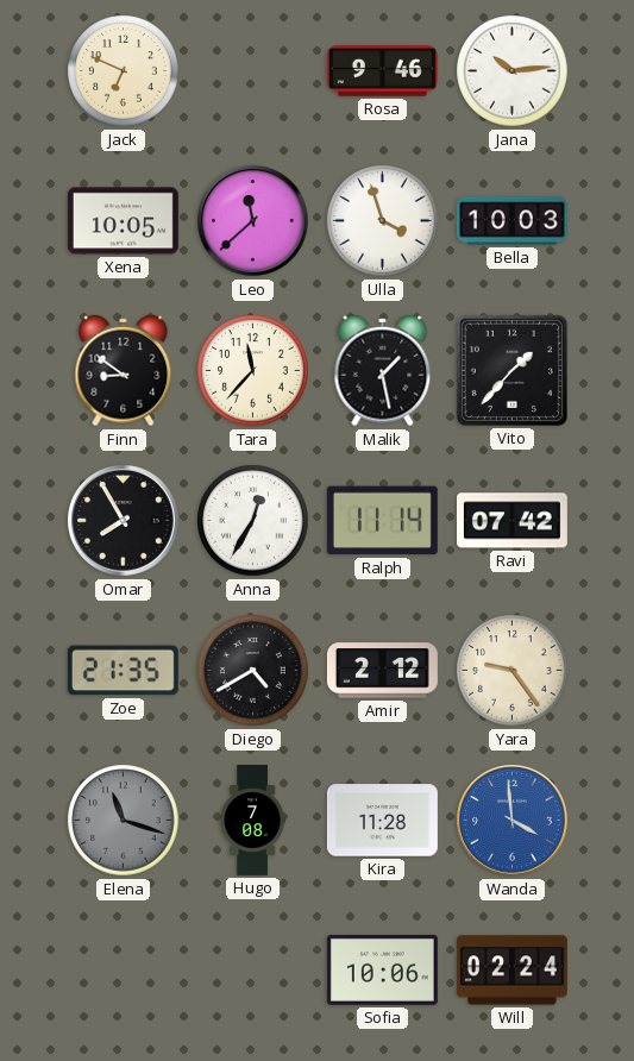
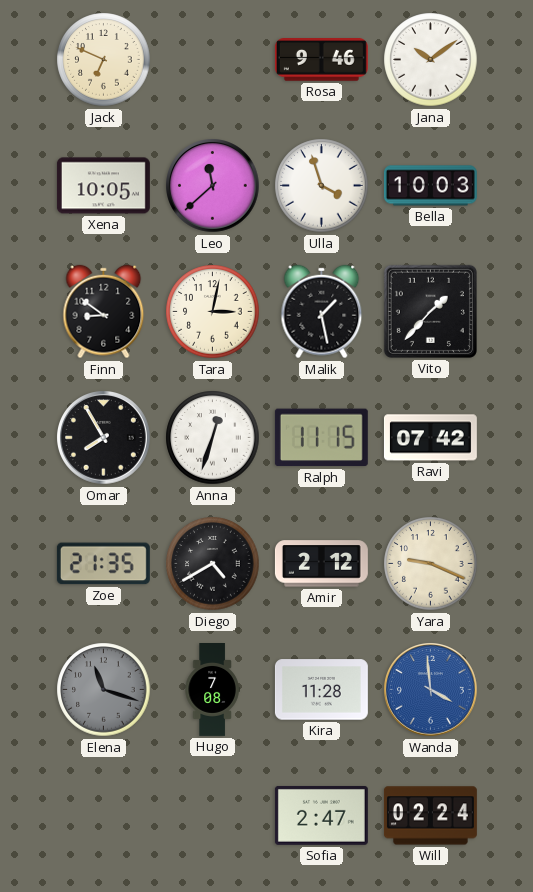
Jana: 10:14 -> 10:09
Tara: 11:37 -> 3:02
Anna: 12:35 -> 12:33
Ralph: 11:14 -> 11:15
Yara: 9:24 -> 9:19
Sofia: 10:06 -> 2:47
